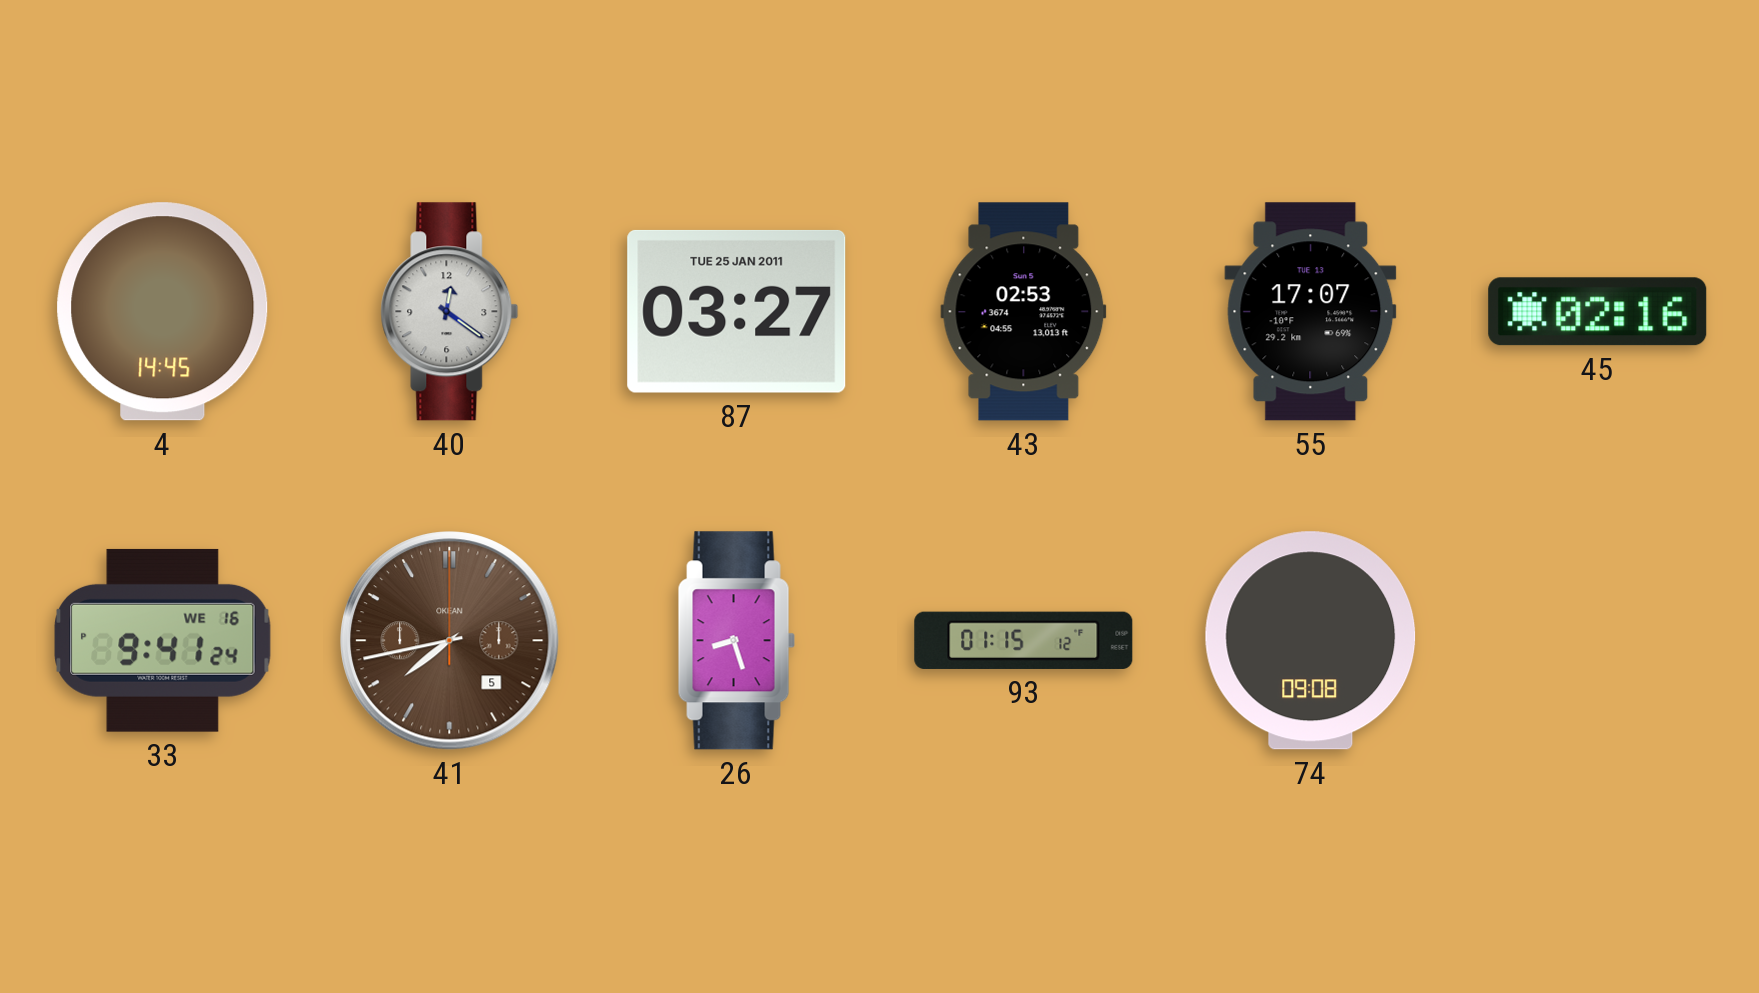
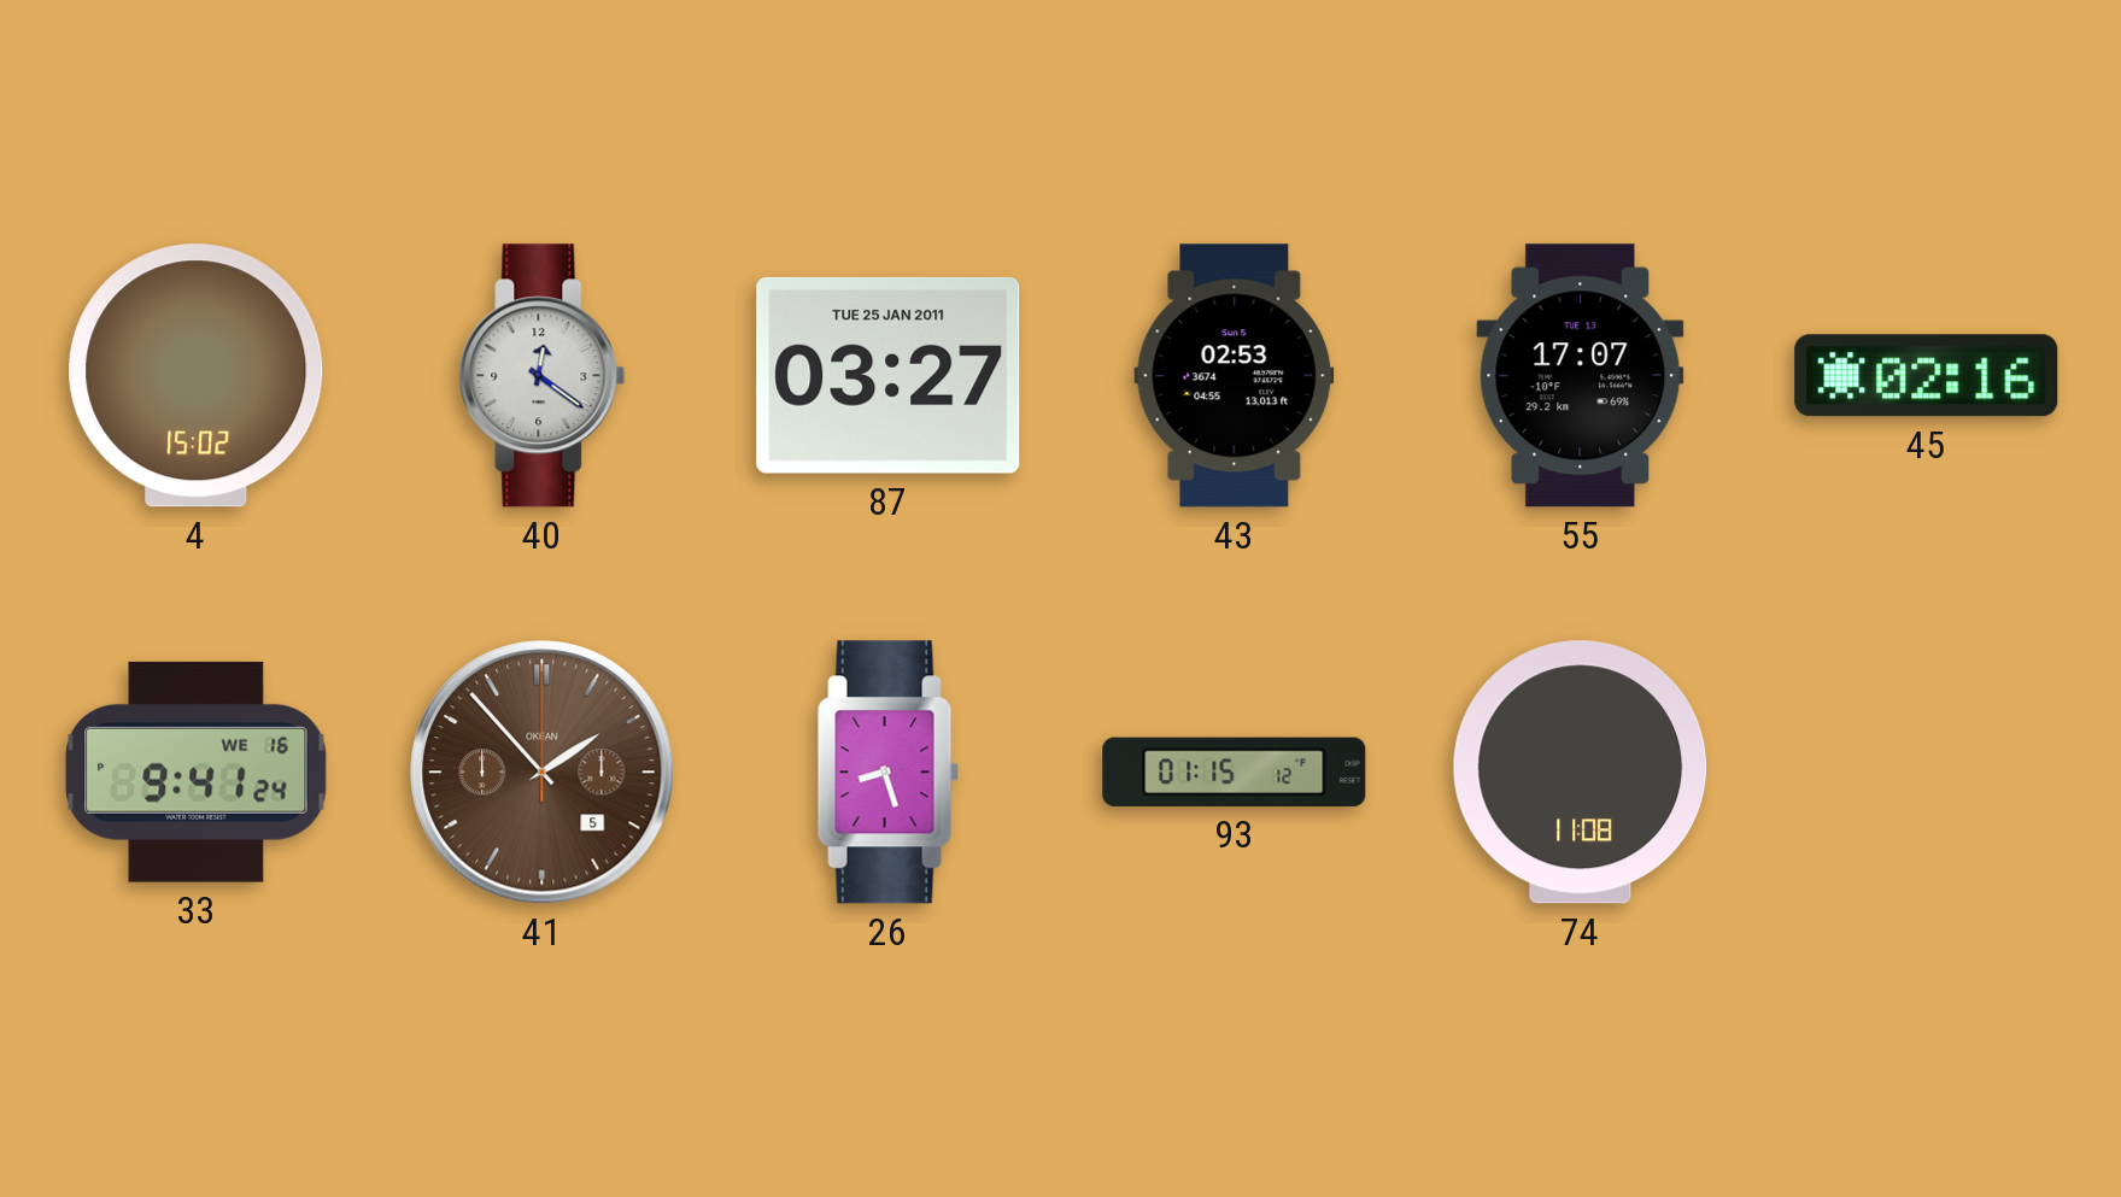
4: 14:45 -> 15:02
41: 7:43 -> 1:53
74: 09:08 -> 11:08
